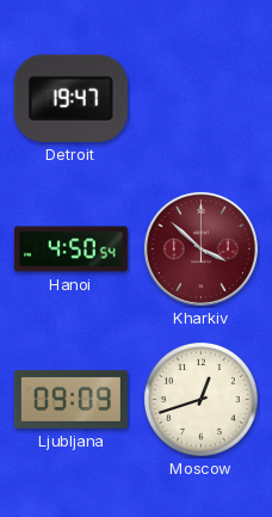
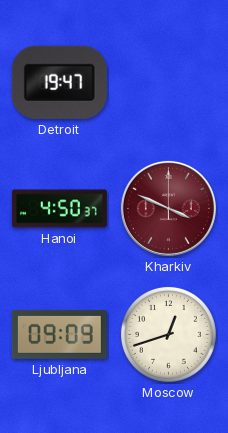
Hanoi: 4:50:54 -> 4:50:37
Kharkiv: 3:52 -> 3:49
